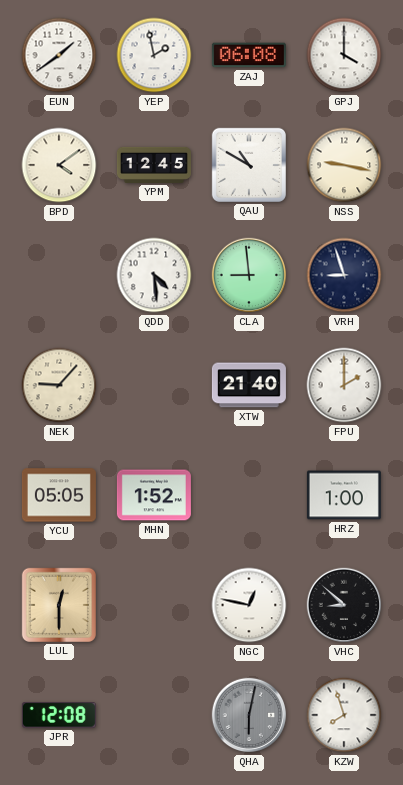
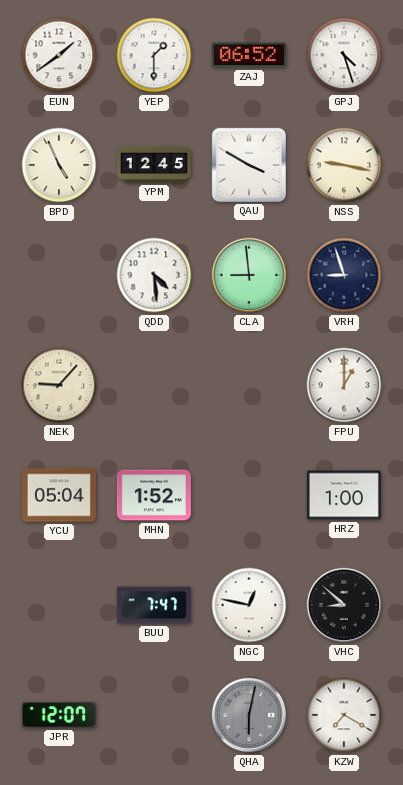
YEP: 1:58 -> 1:30
ZAJ: 06:08 -> 06:52
GPJ: 4:00 -> 4:27
BPD: 4:09 -> 4:56
QAU: 10:50 -> 3:50
XTW: 21:40 -> none
FPU: 2:00 -> 1:00
YCU: 05:05 -> 05:04
LUL: 12:30 -> none
BUU: none -> 7:47
JPR: 12:08 -> 12:07
KZW: 7:57 -> 7:20
